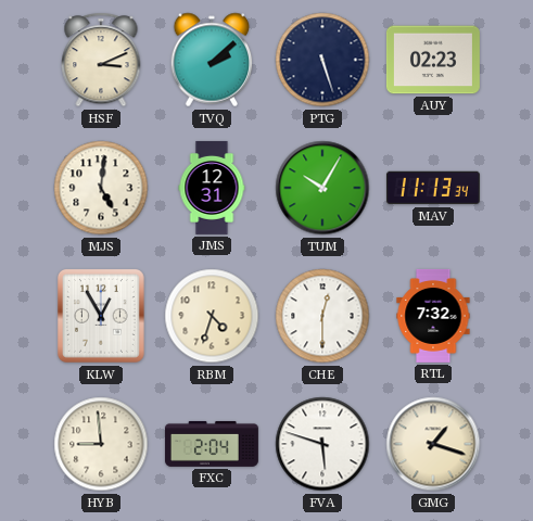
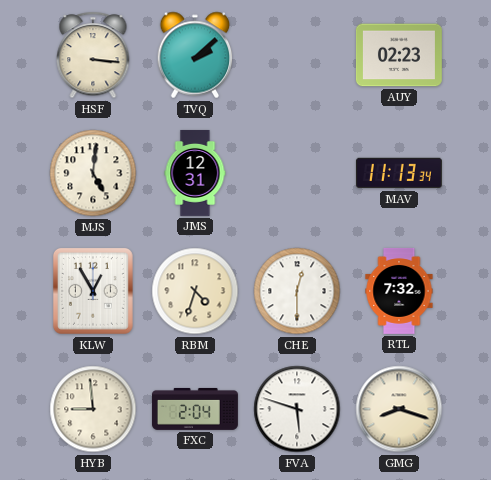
HSF: 3:11 -> 3:16
PTG: 5:27 -> none
TUM: 10:05 -> none
GMG: 1:18 -> 8:18
